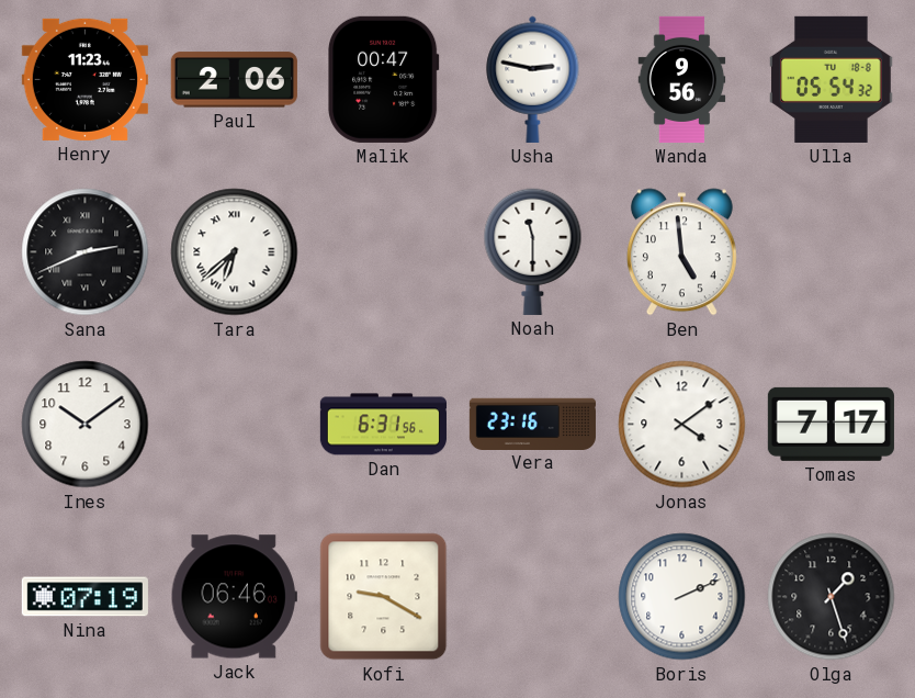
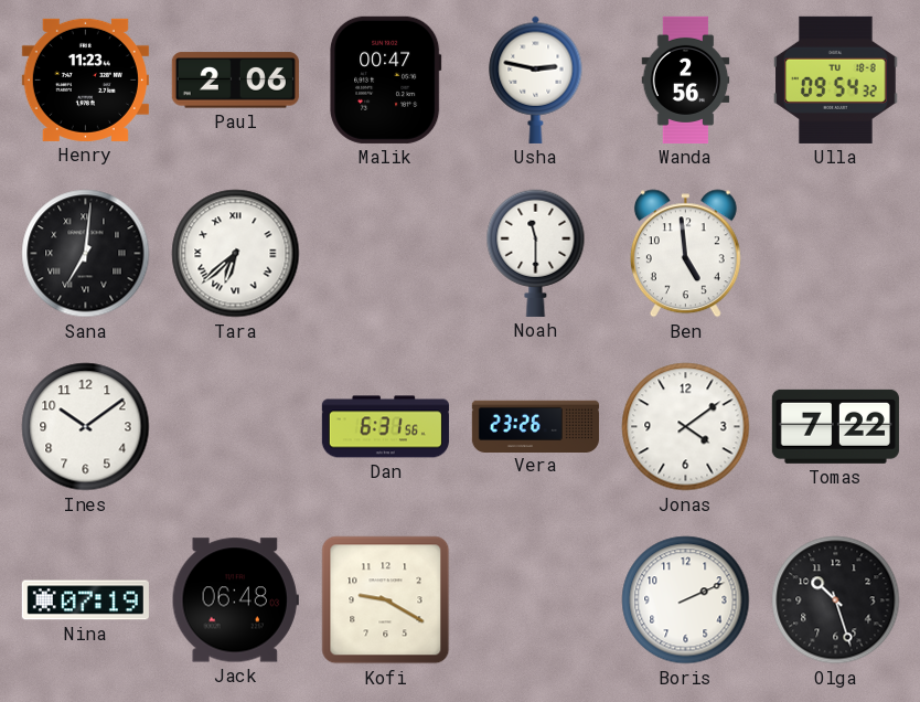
Wanda: 9:56 -> 2:56
Ulla: 05:54 -> 09:54
Sana: 2:41 -> 7:01
Vera: 23:16 -> 23:26
Tomas: 7:17 -> 7:22
Jack: 06:46 -> 06:48
Olga: 1:27 -> 10:27
